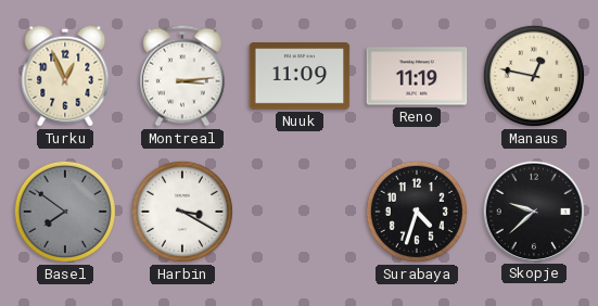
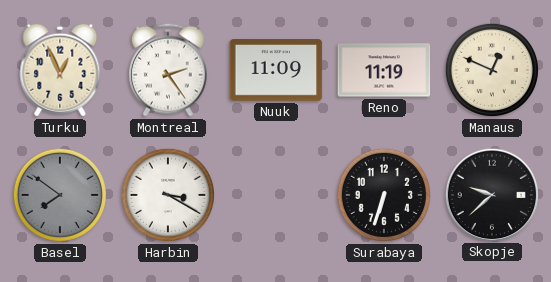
Montreal: 3:14 -> 2:24
Manaus: 12:47 -> 12:49
Surabaya: 4:33 -> 6:33
